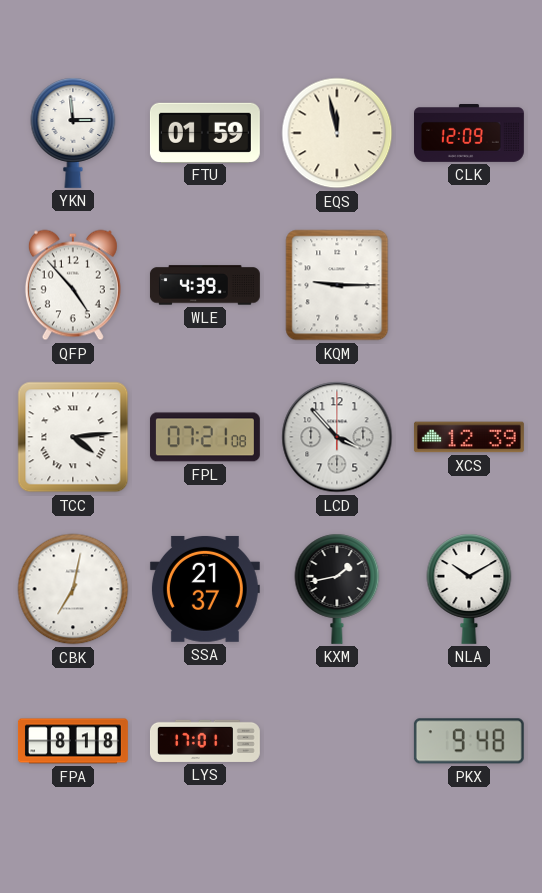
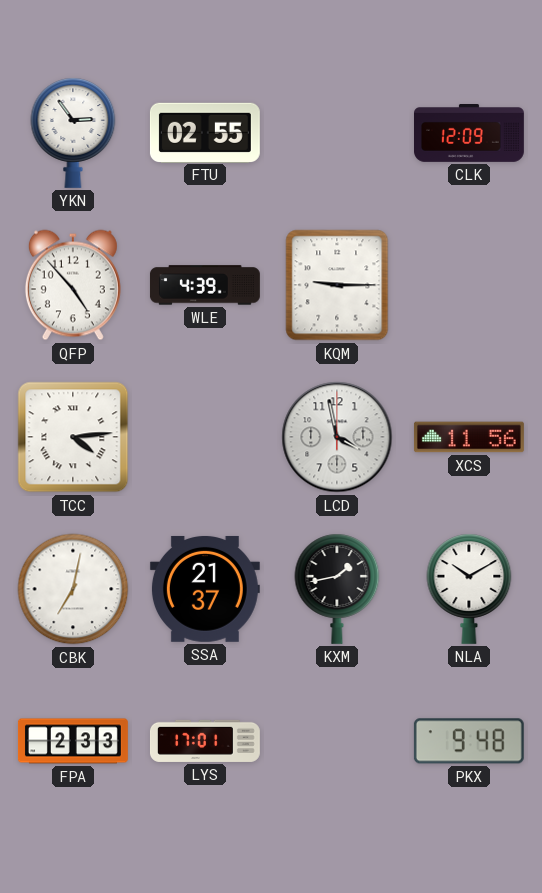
YKN: 2:59 -> 2:54
FTU: 01:59 -> 02:55
EQS: 11:58 -> none
FPL: 07:21 -> none
LCD: 3:53 -> 3:58
XCS: 12:39 -> 11:56
FPA: 8:18 -> 2:33
